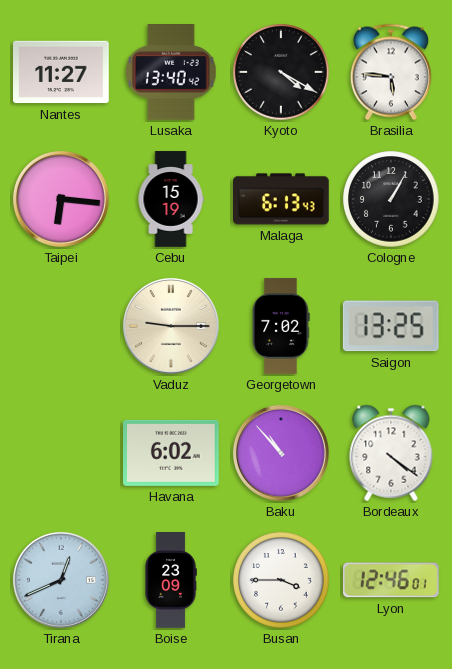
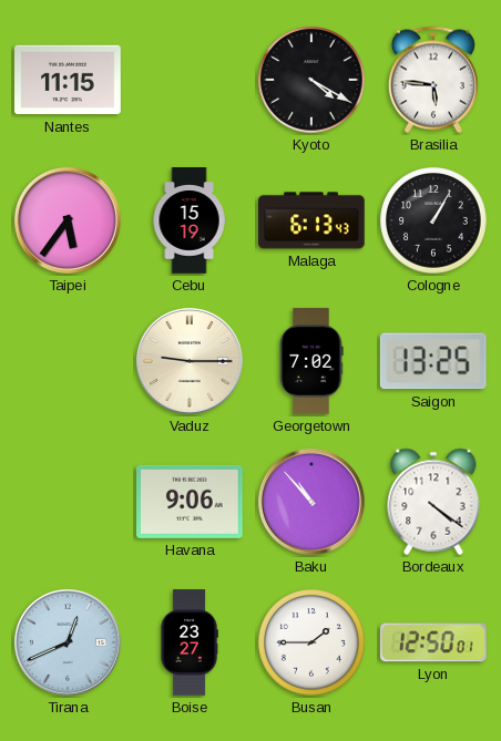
Nantes: 11:27 -> 11:15
Lusaka: 13:40 -> none
Taipei: 6:16 -> 5:36
Havana: 6:02 -> 9:06
Boise: 23:09 -> 23:27
Busan: 3:45 -> 1:45
Lyon: 12:46 -> 12:50
